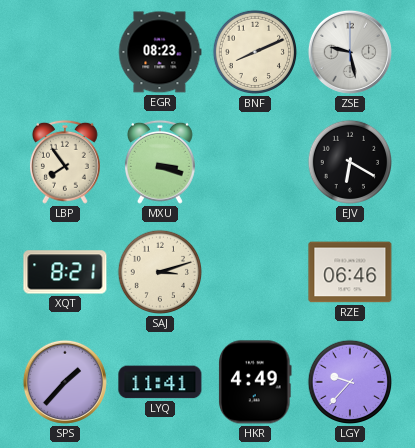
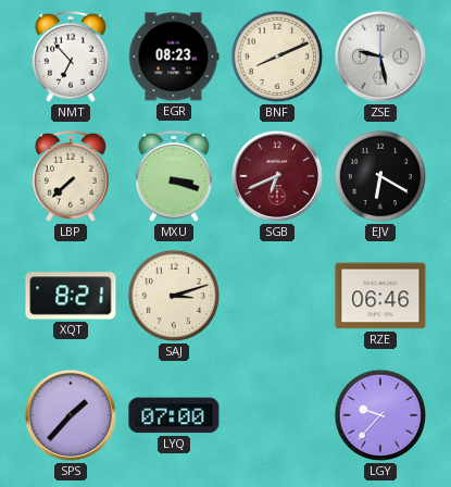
NMT: none -> 6:53
LBP: 7:54 -> 7:38
SGB: none -> 6:41
LYQ: 11:41 -> 07:00
HKR: 4:49 -> none
